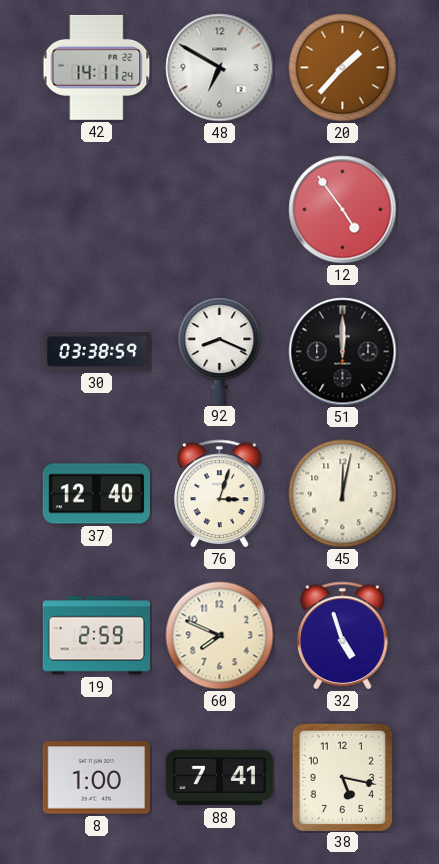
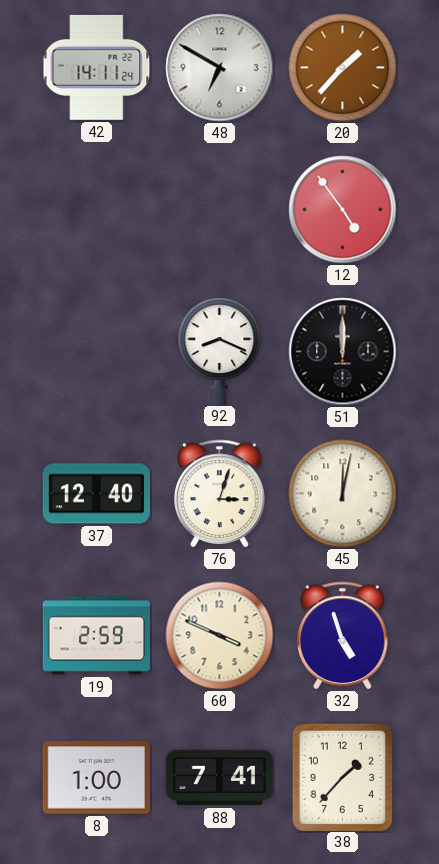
30: 03:38 -> none
60: 7:49 -> 3:49
38: 5:17 -> 1:37
